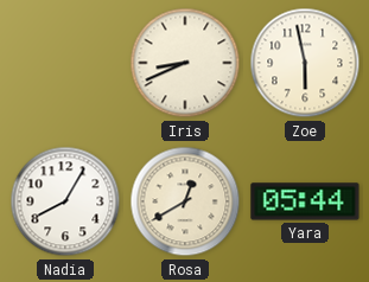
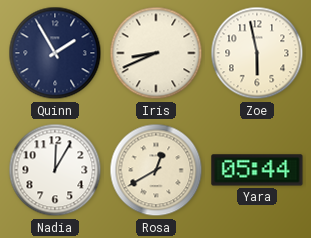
Quinn: none -> 1:55
Nadia: 8:05 -> 12:05
